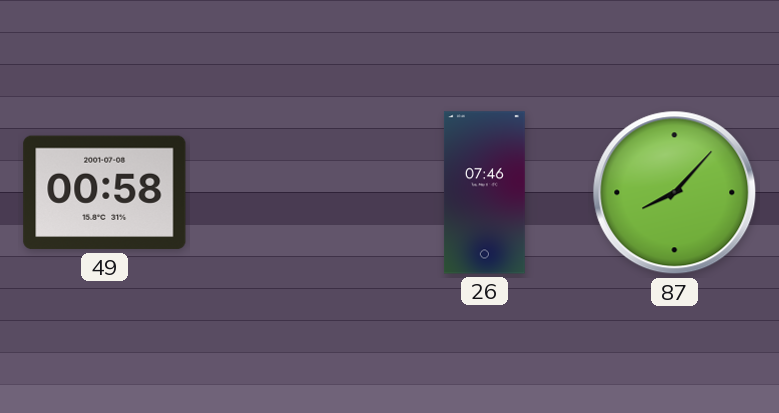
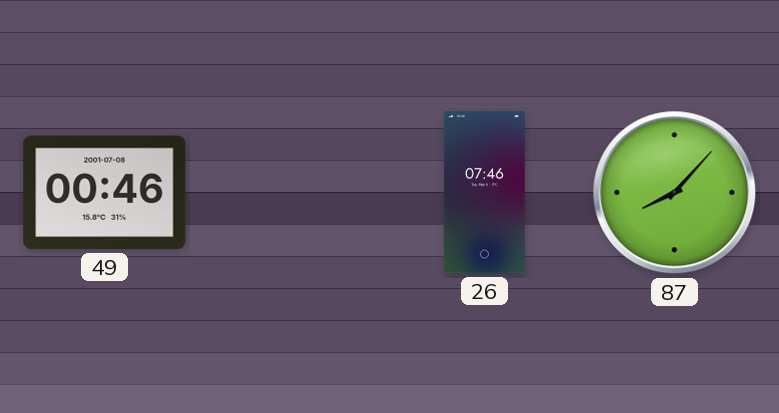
49: 00:58 -> 00:46
